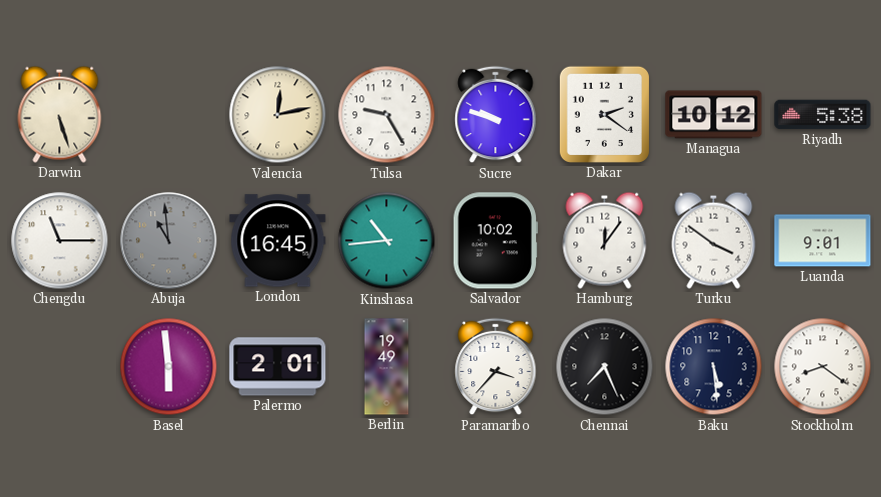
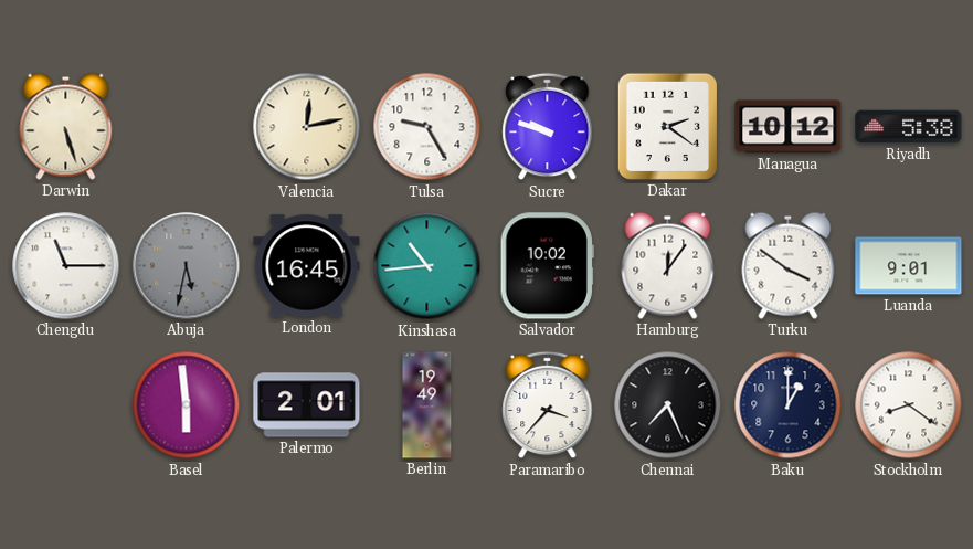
Abuja: 10:59 -> 5:32
Baku: 5:29 -> 1:00
